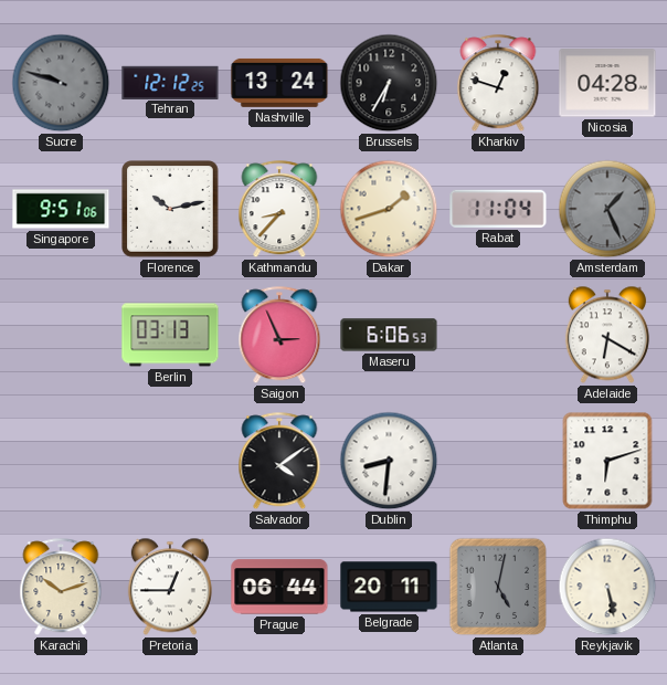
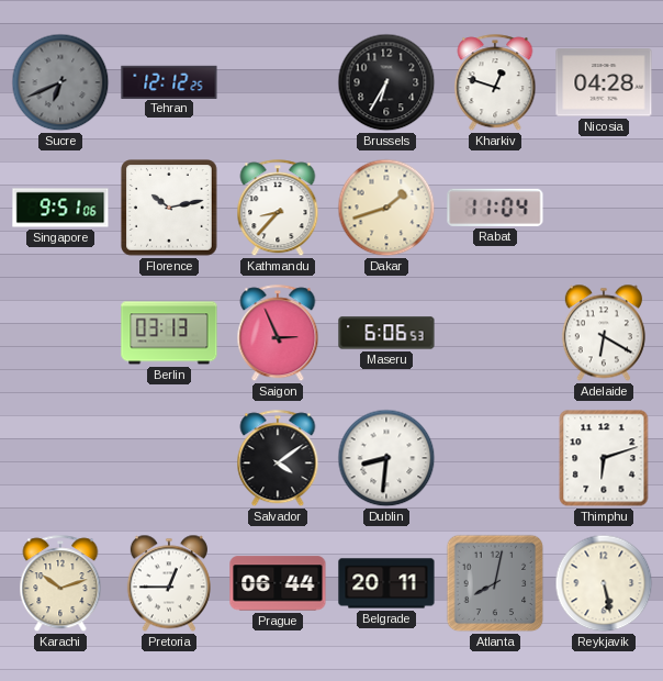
Sucre: 9:48 -> 6:41
Nashville: 13:24 -> none
Amsterdam: 1:26 -> none
Atlanta: 5:02 -> 8:02
